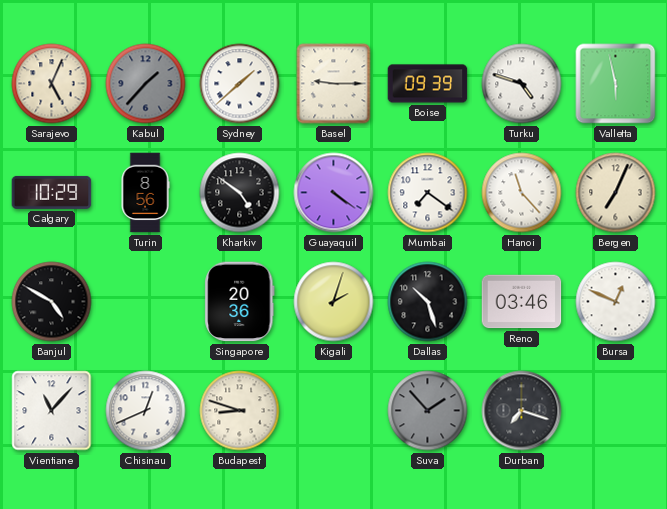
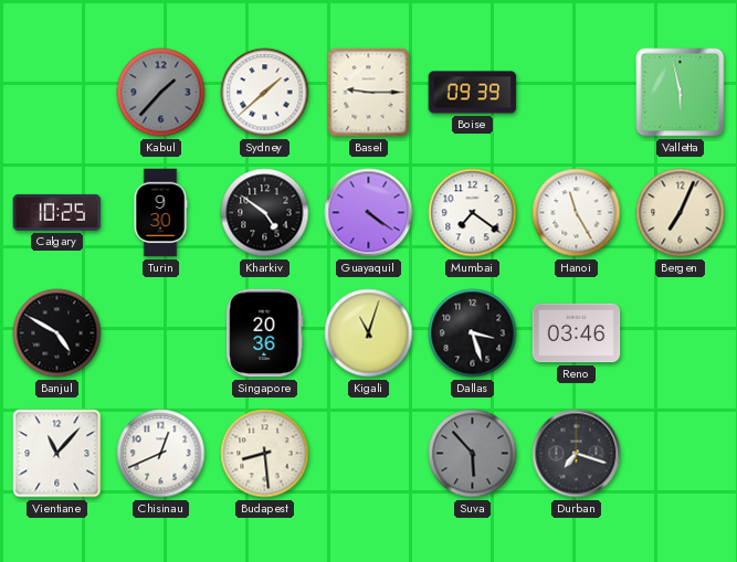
Sarajevo: 5:04 -> none
Turku: 4:48 -> none
Calgary: 10:29 -> 10:25
Turin: 8:56 -> 9:30
Hanoi: 11:23 -> 11:25
Kigali: 2:03 -> 11:03
Dallas: 10:27 -> 3:27
Bursa: 12:49 -> none
Budapest: 8:48 -> 8:29
Suva: 1:53 -> 5:53
